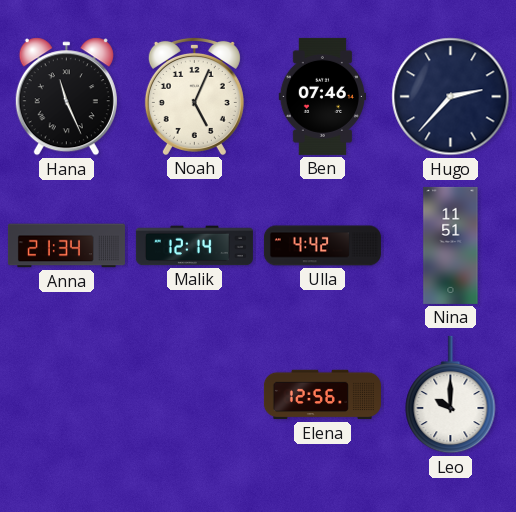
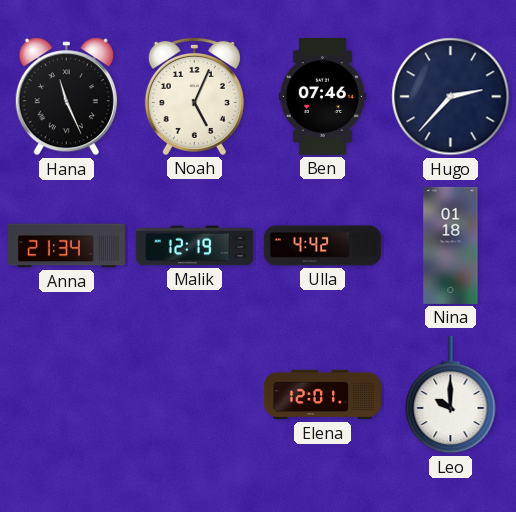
Malik: 12:14 -> 12:19
Nina: 11:51 -> 01:18
Elena: 12:56 -> 12:01
